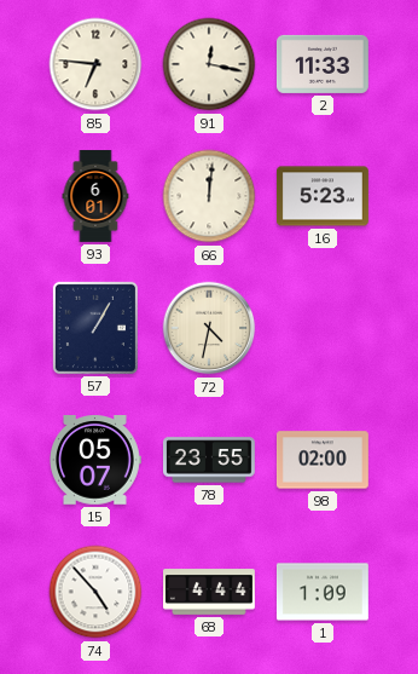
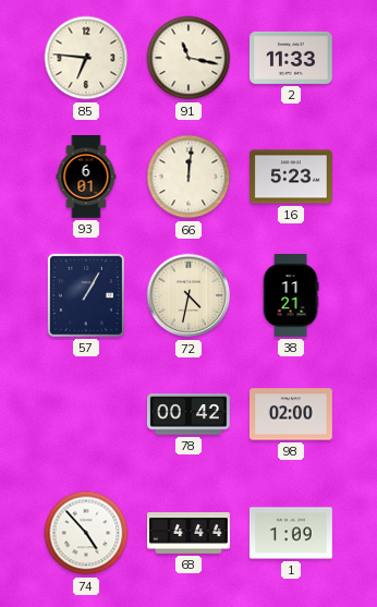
91: 12:17 -> 11:17
38: none -> 11:21
15: 05:07 -> none
78: 23:55 -> 00:42
